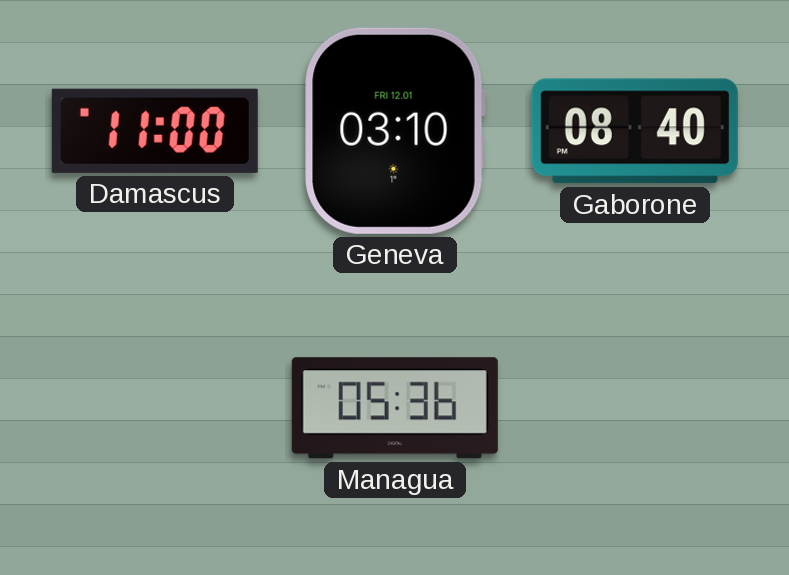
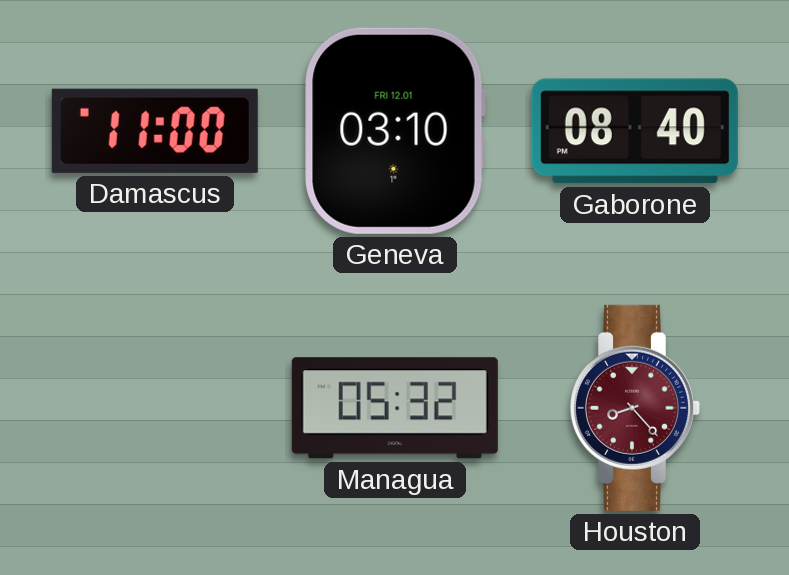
Managua: 05:36 -> 05:32
Houston: none -> 8:23
